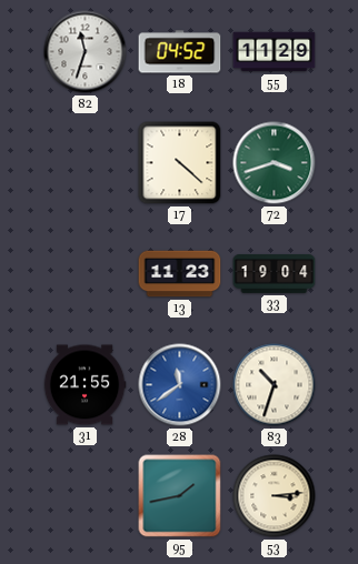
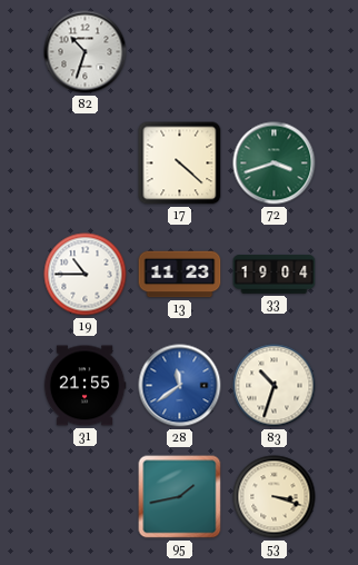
82: 11:33 -> 10:33
18: 04:52 -> none
55: 11:29 -> none
19: none -> 10:45
53: 3:14 -> 3:18
